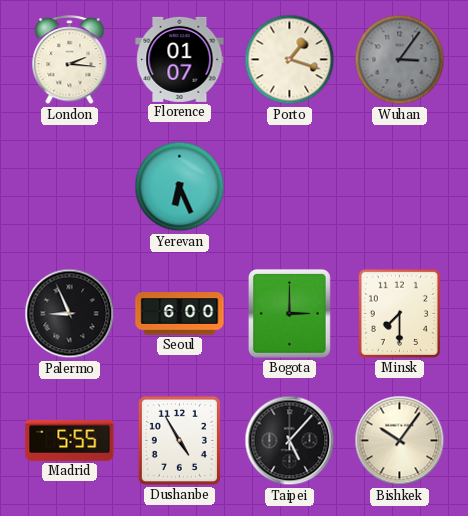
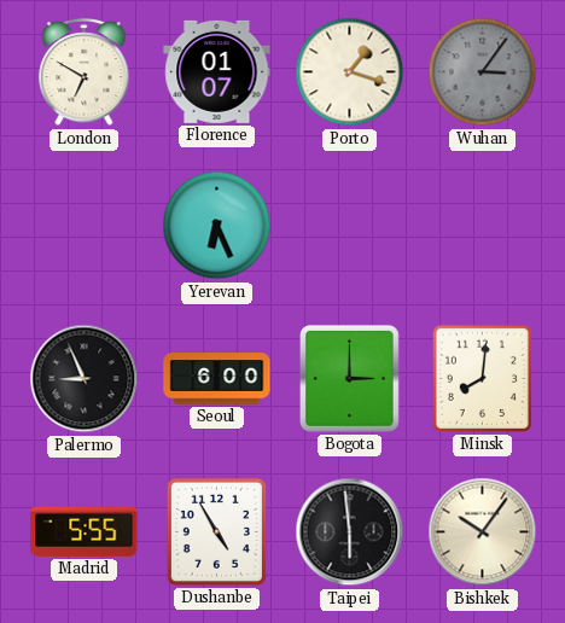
London: 2:16 -> 6:50
Minsk: 7:30 -> 8:01
Taipei: 5:07 -> 5:59
